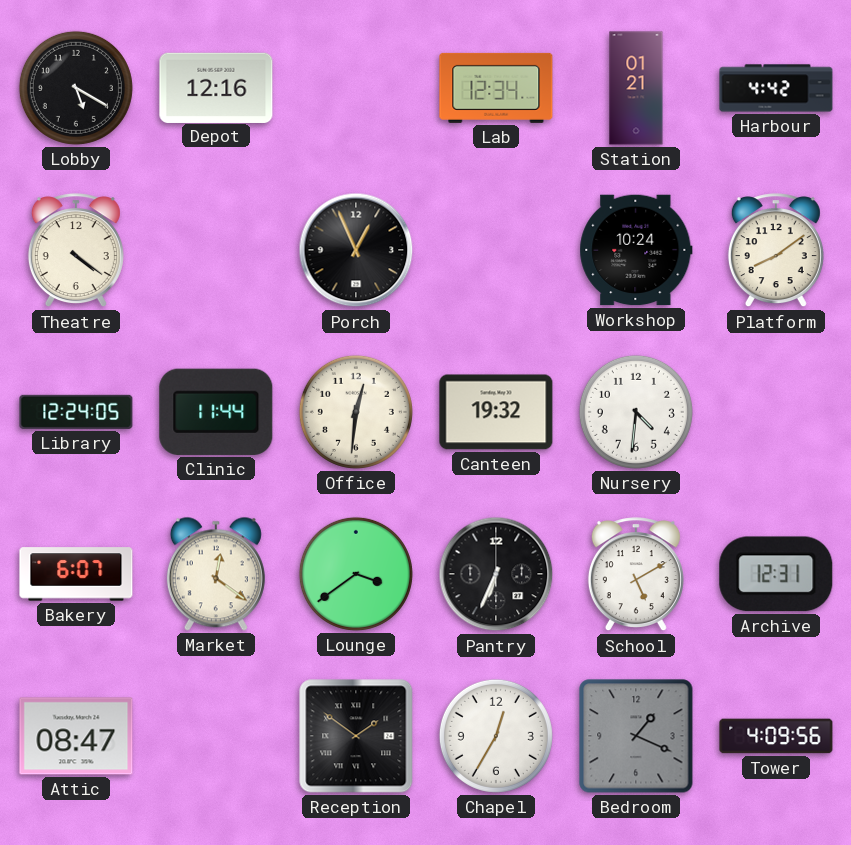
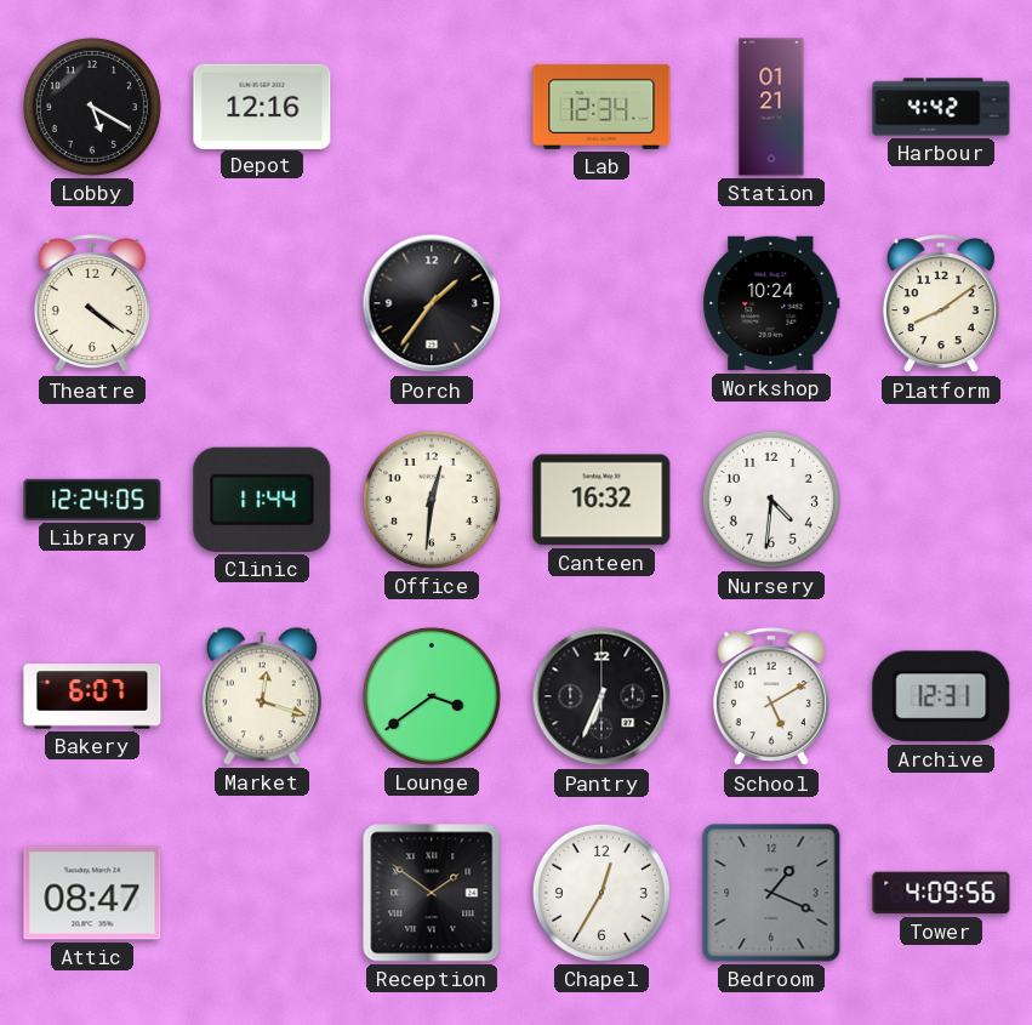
Porch: 12:56 -> 1:36
Canteen: 19:32 -> 16:32
Market: 12:21 -> 12:18
